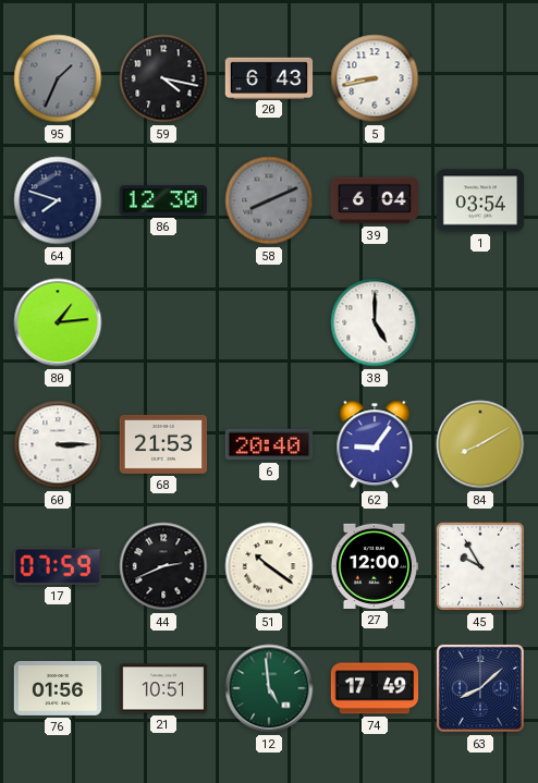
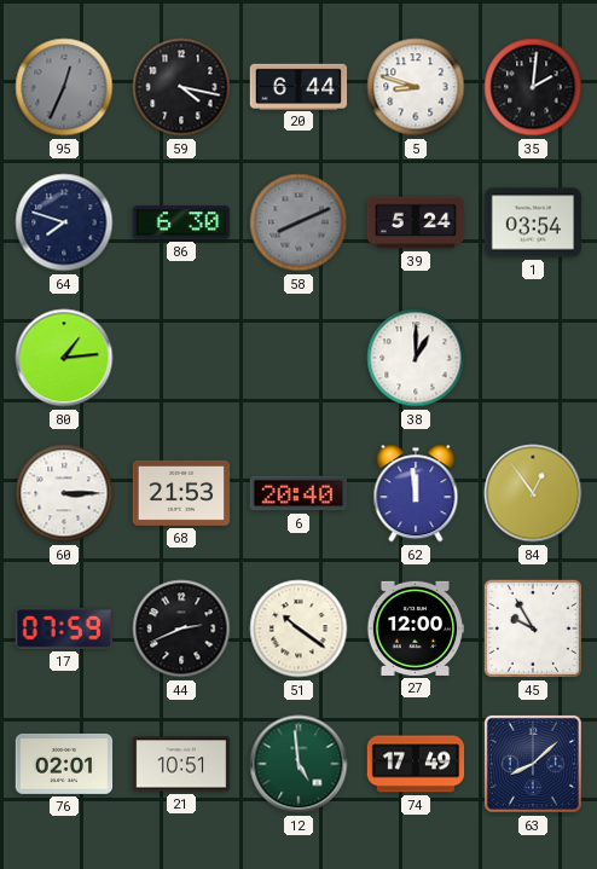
95: 1:34 -> 12:34
20: 6:43 -> 6:44
5: 8:43 -> 8:48
35: none -> 2:01
86: 12:30 -> 6:30
39: 6:04 -> 5:24
38: 5:00 -> 1:00
62: 9:06 -> 11:59
84: 8:10 -> 12:54
76: 01:56 -> 02:01
